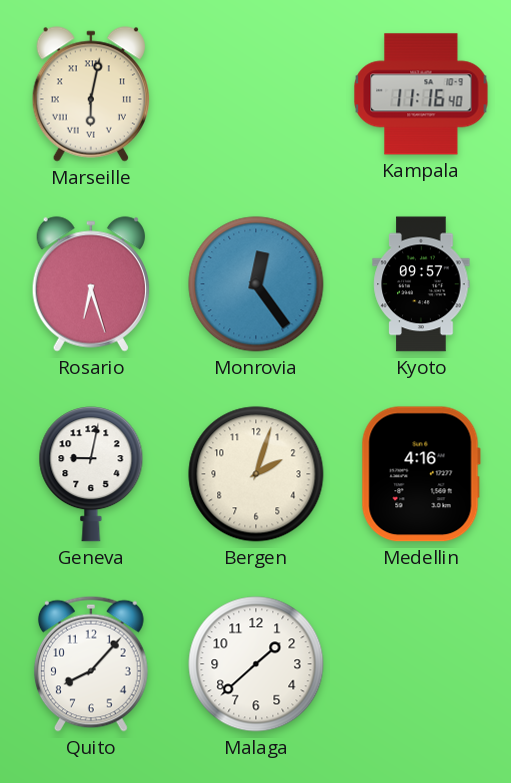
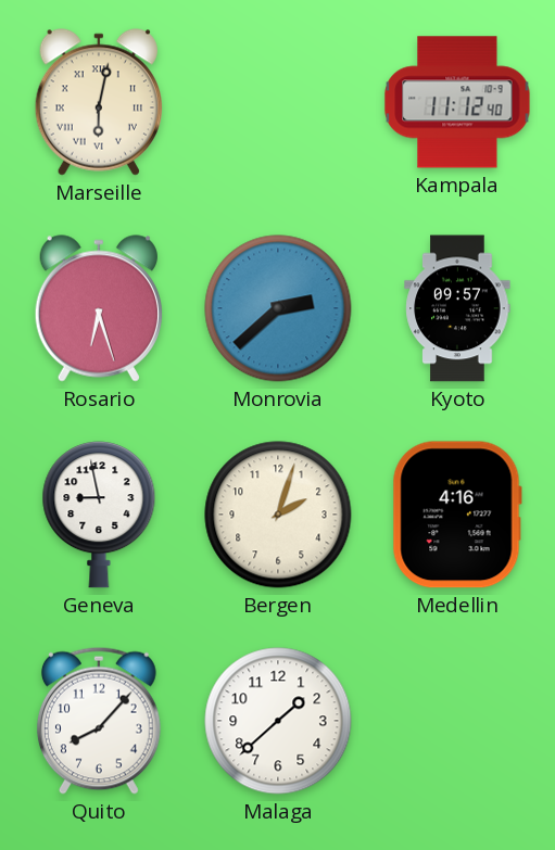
Kampala: 11:16 -> 11:12
Monrovia: 12:24 -> 2:38
Geneva: 9:02 -> 8:58
